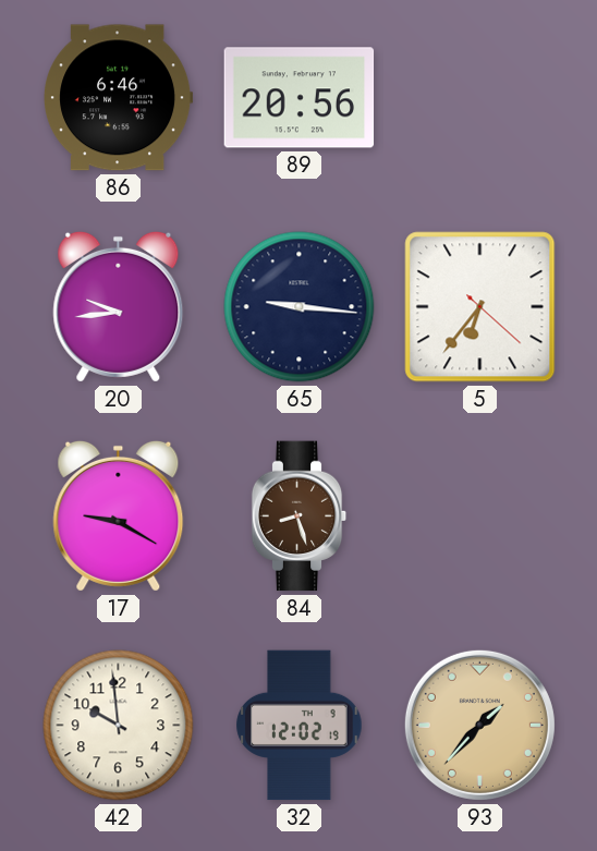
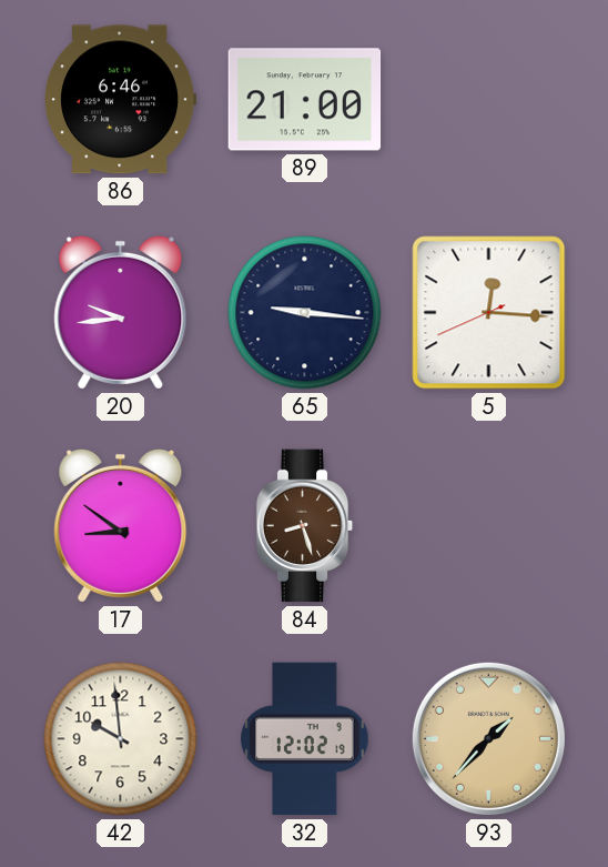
89: 20:56 -> 21:00
5: 6:36 -> 12:15
17: 9:20 -> 8:51
